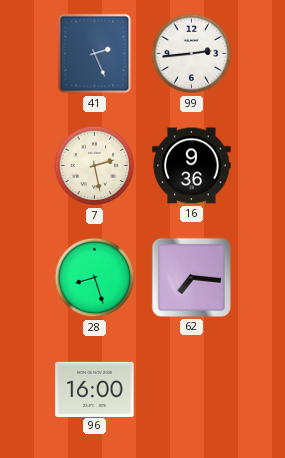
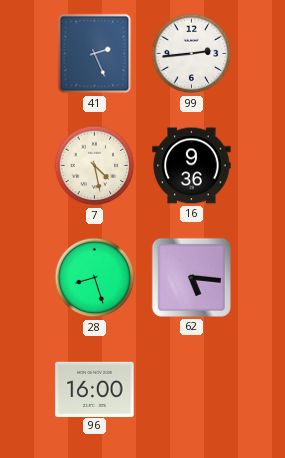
7: 2:28 -> 4:28
62: 7:16 -> 5:16
